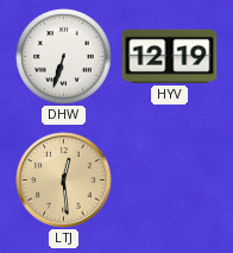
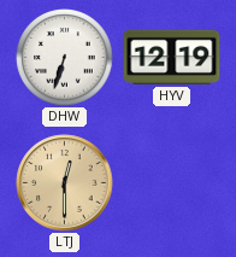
LTJ: 12:29 -> 12:30
